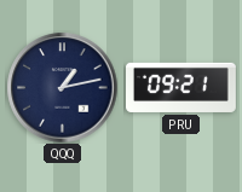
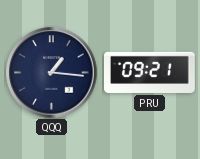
QQQ: 1:13 -> 1:16
